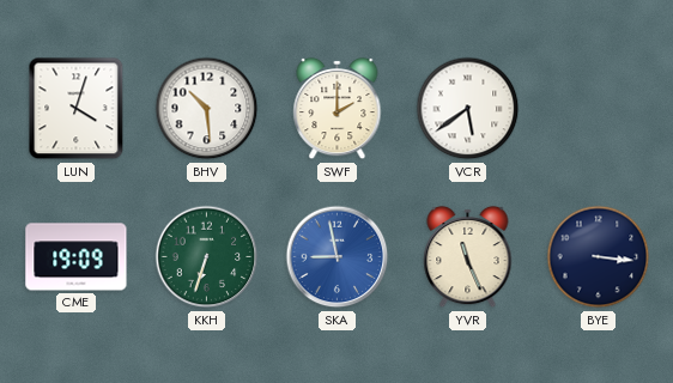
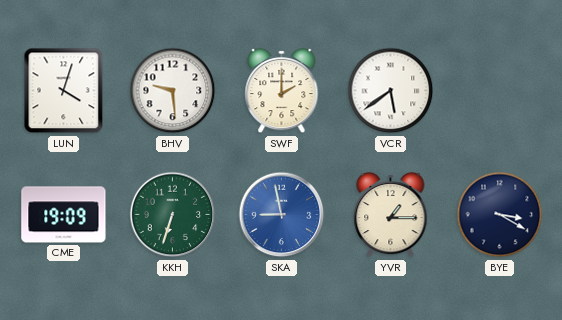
BHV: 10:29 -> 9:29
YVR: 11:26 -> 1:15
BYE: 3:16 -> 3:20
